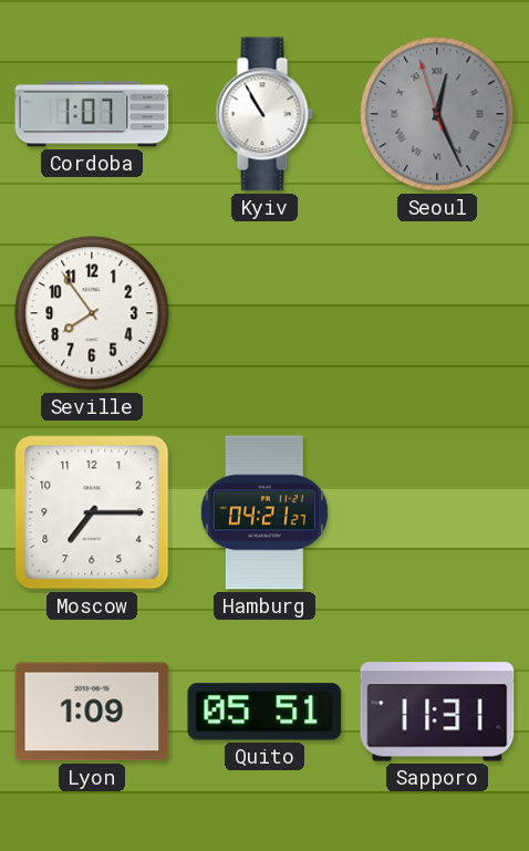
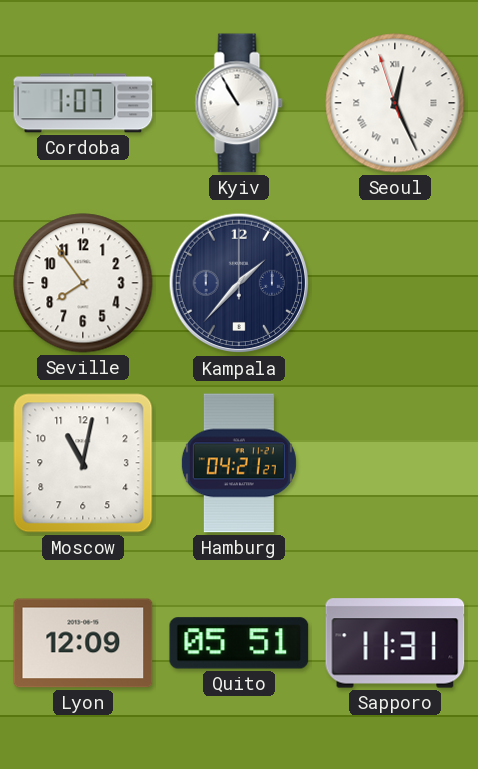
Seoul dial: grey -> white
Kampala: none -> 1:37
Moscow: 7:15 -> 11:02
Lyon: 1:09 -> 12:09
